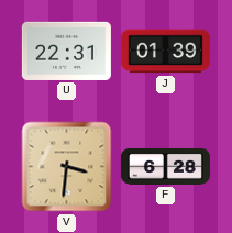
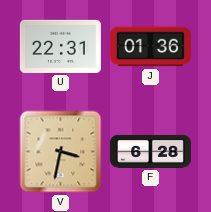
J: 01:39 -> 01:36
V: 3:31 -> 3:32
